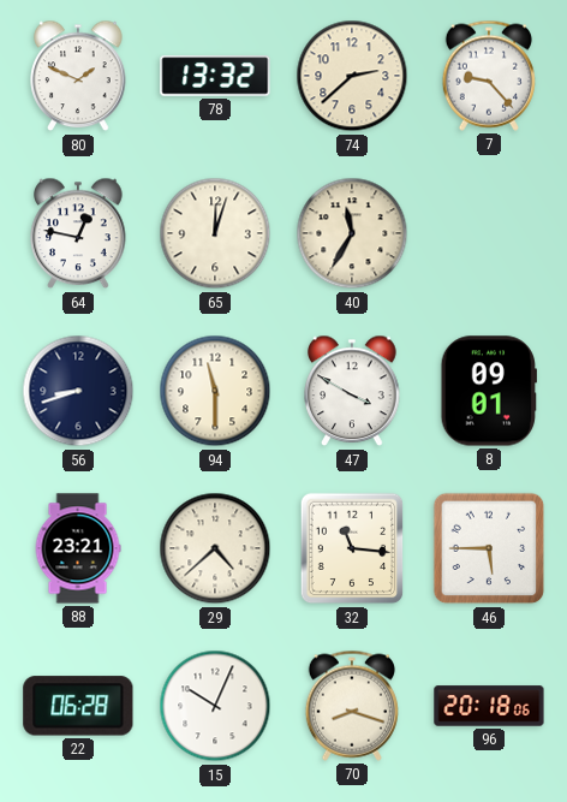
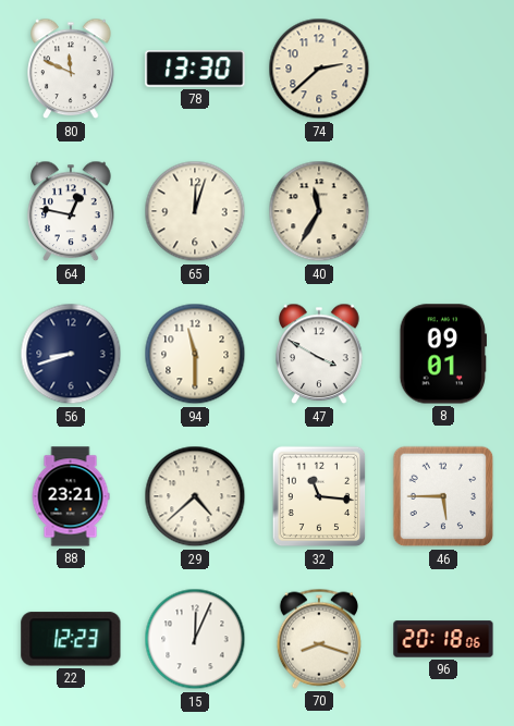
80: 1:49 -> 11:49
78: 13:32 -> 13:30
7: 9:23 -> none
22: 06:28 -> 12:23
15: 10:04 -> 12:04
